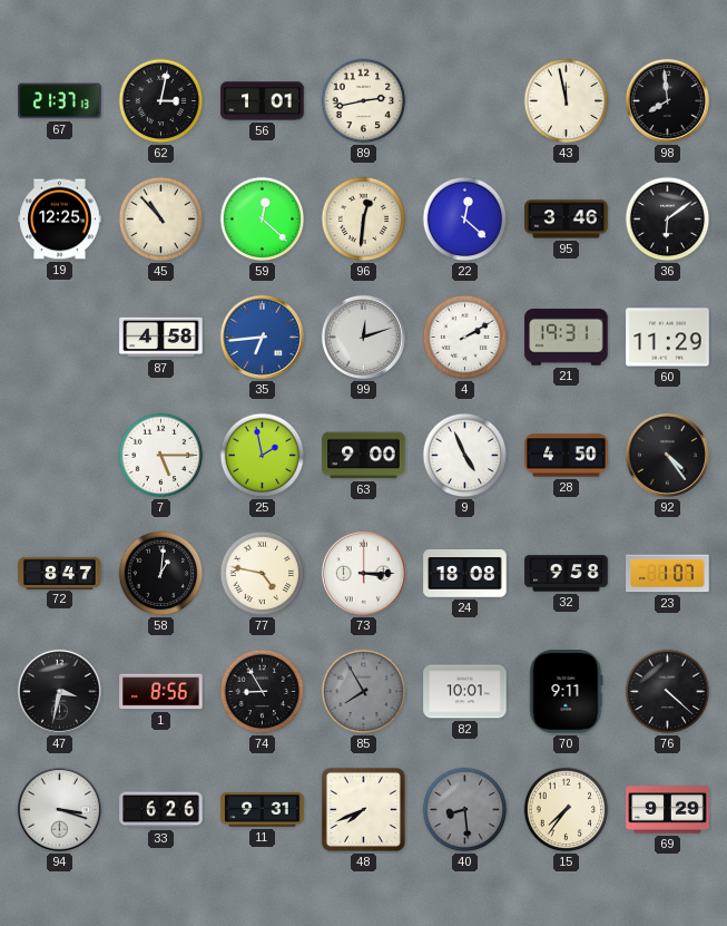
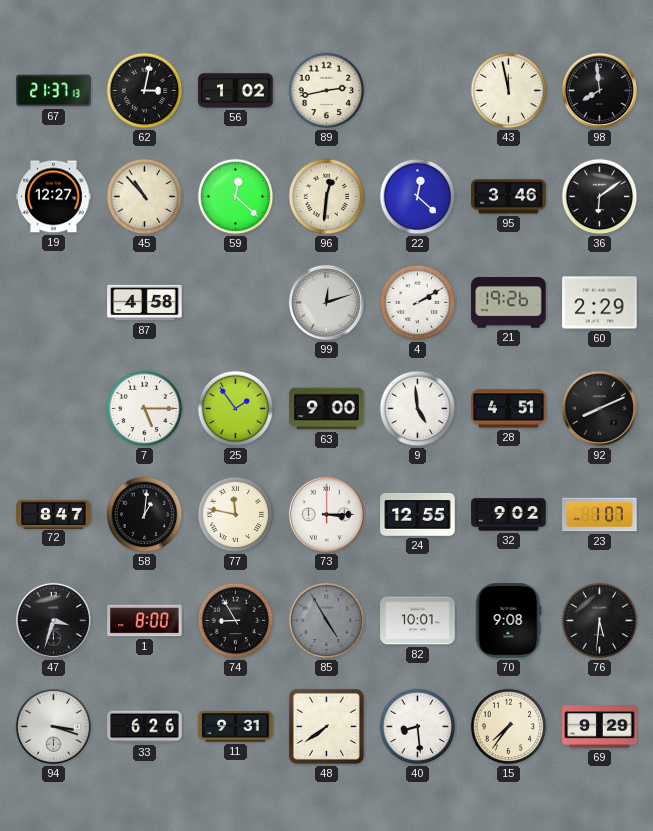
56: 1:01 -> 1:02
19: 12:25 -> 12:27
35: 6:44 -> none
21: 19:31 -> 19:26
60: 11:29 -> 2:29
25: 1:58 -> 1:54
9: 4:56 -> 4:59
28: 4:50 -> 4:51
92: 4:24 -> 8:11
77: 4:47 -> 11:47
24: 18:08 -> 12:55
32: 9:58 -> 9:02
47: 3:32 -> 3:33
1: 8:56 -> 8:00
85: 7:55 -> 4:55
70: 9:11 -> 9:08
76: 4:22 -> 5:31
48: 7:41 -> 7:39
40 dial: grey -> white
